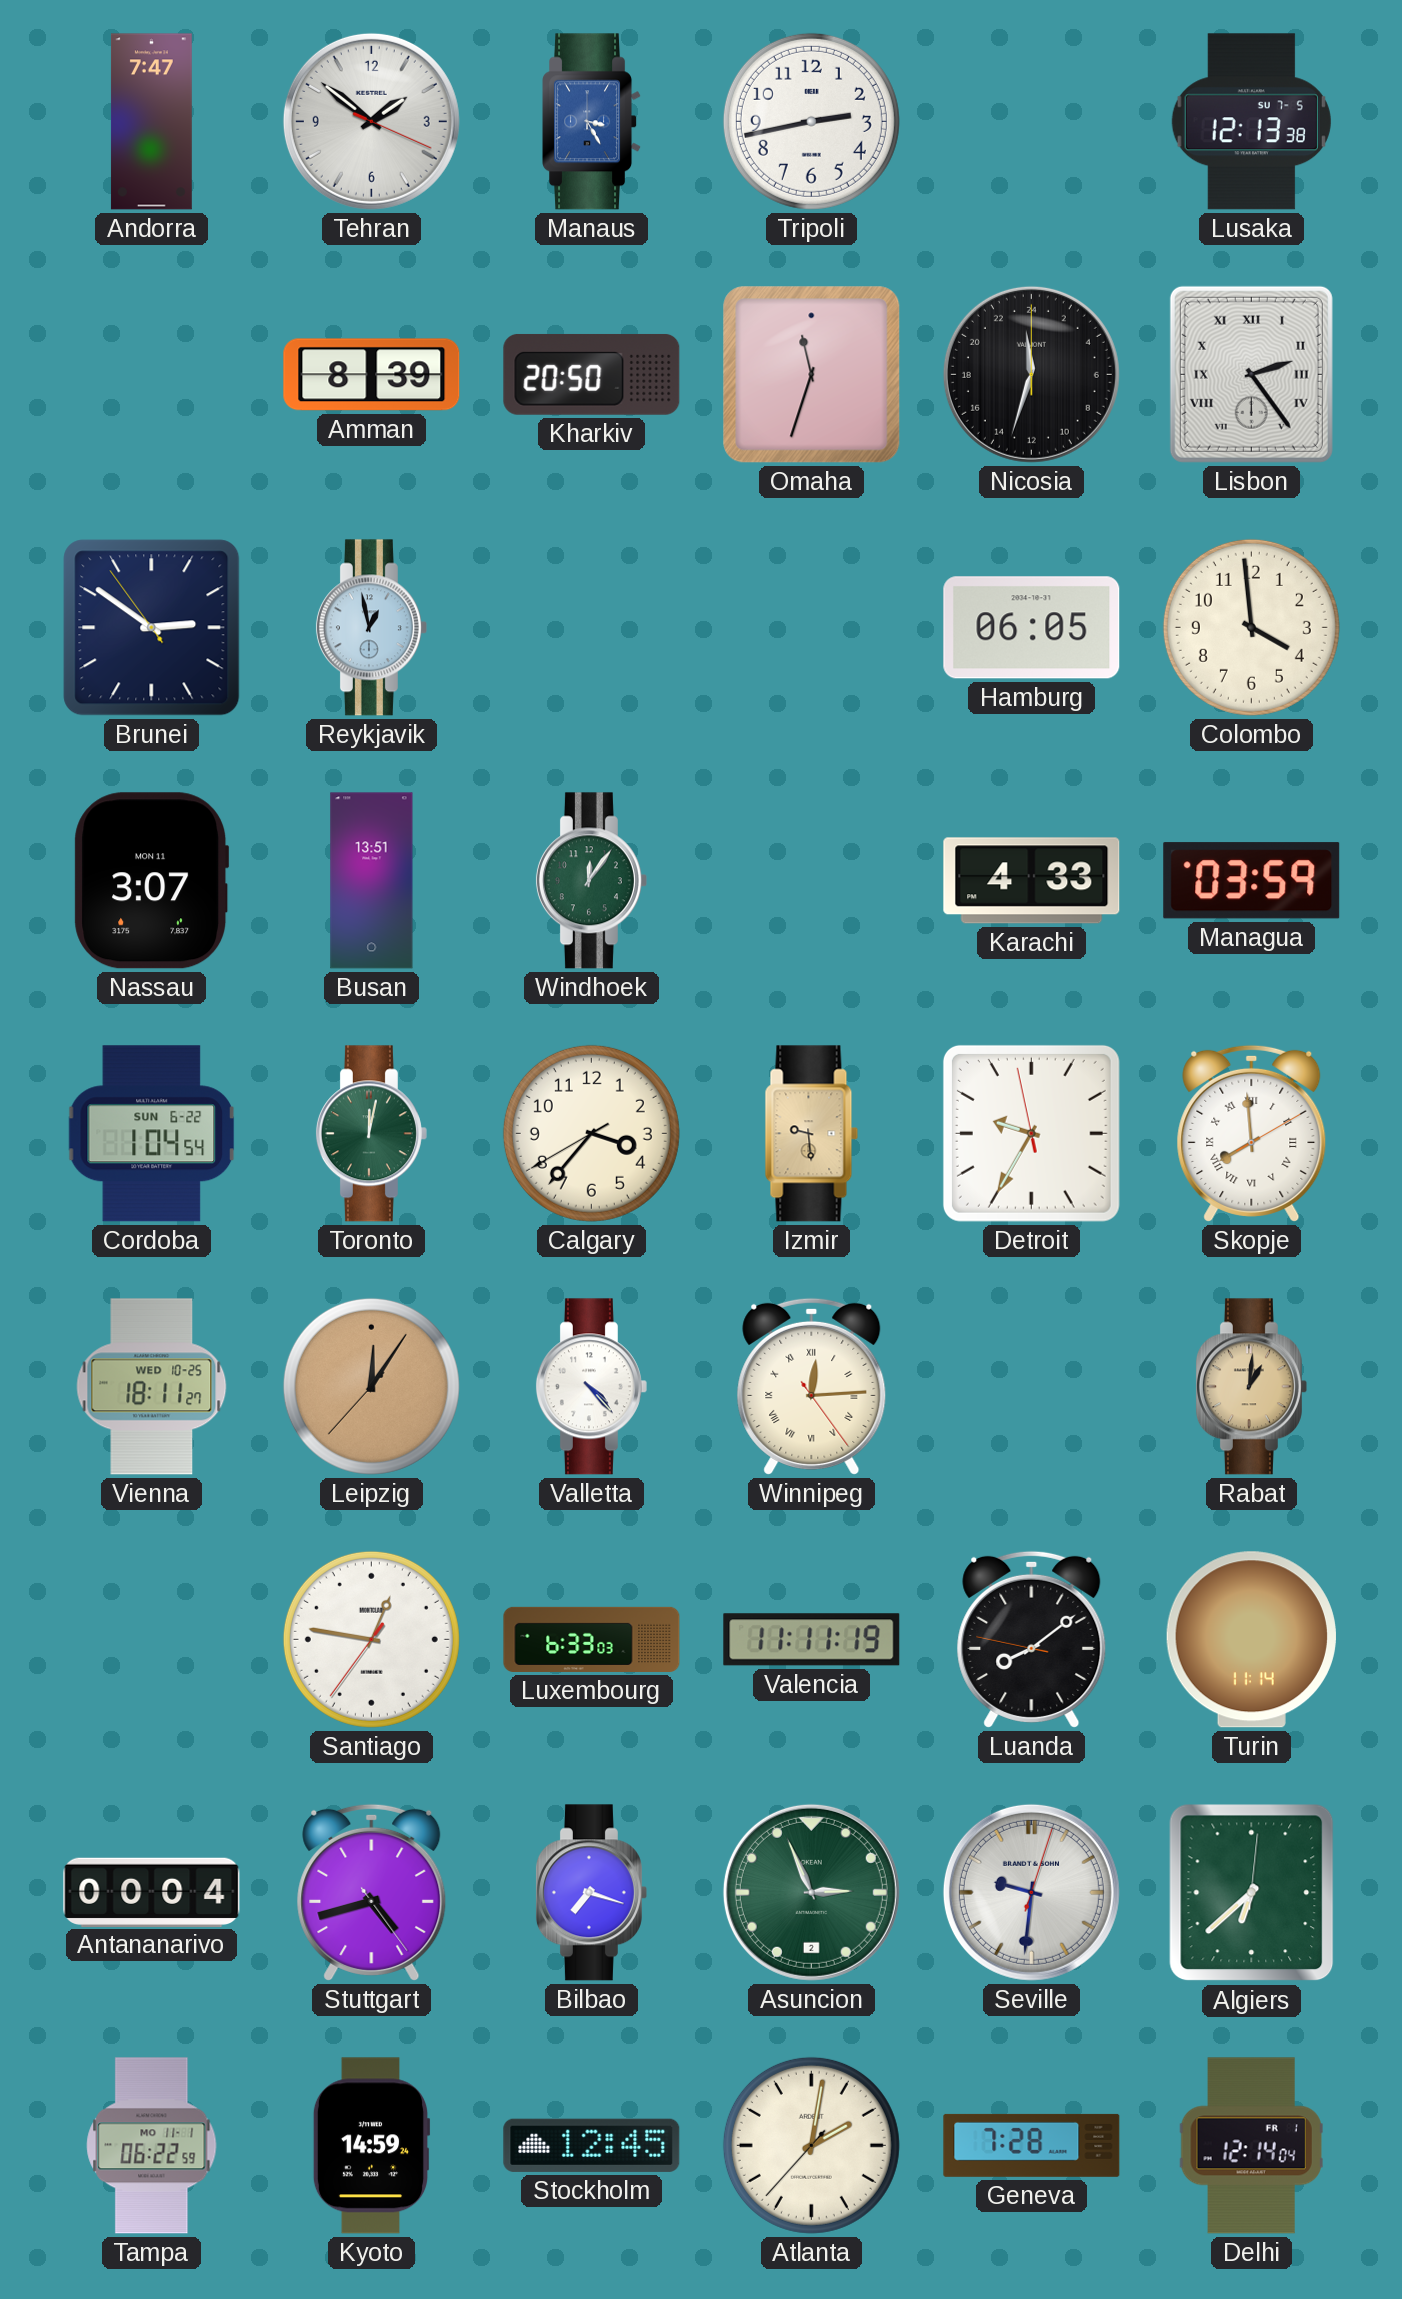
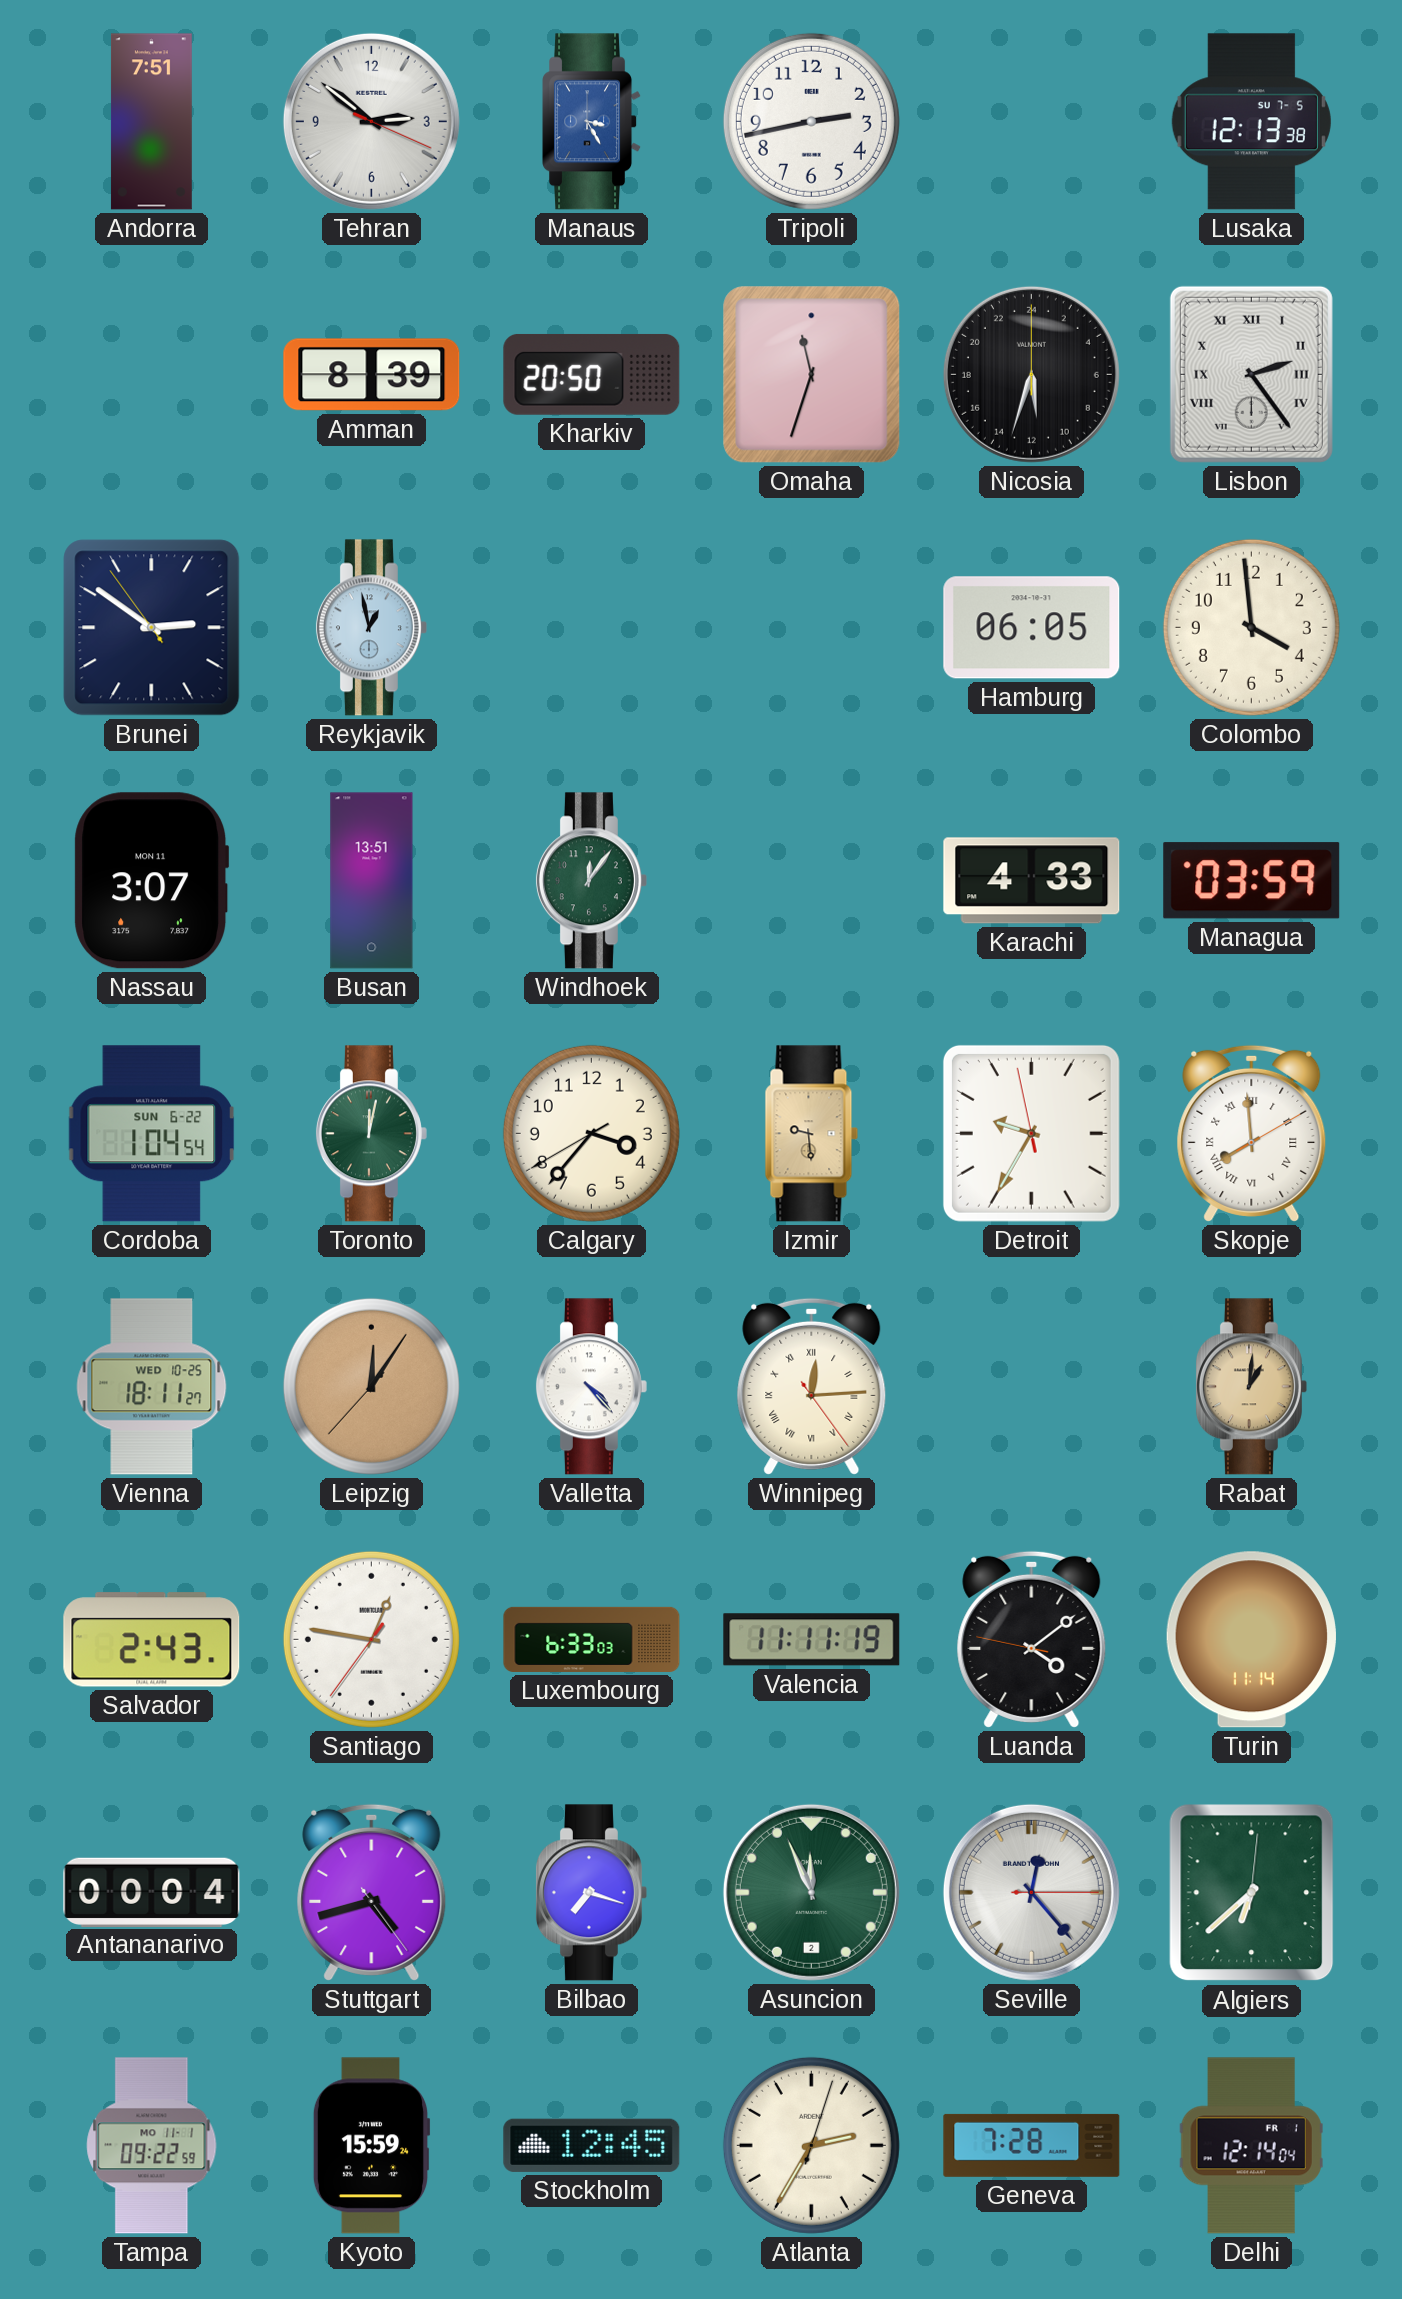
Andorra: 7:47 -> 7:51
Tehran: 1:51 -> 2:51
Nicosia: 23:33 -> 11:33
Salvador: none -> 2:43
Luanda: 8:08 -> 4:08
Asuncion: 2:56 -> 11:56
Seville: 9:31 -> 12:23
Tampa: 06:22 -> 09:22
Kyoto: 14:59 -> 15:59
Atlanta: 2:01 -> 2:35
